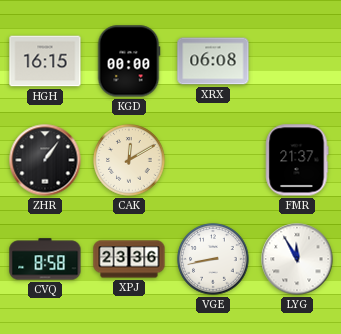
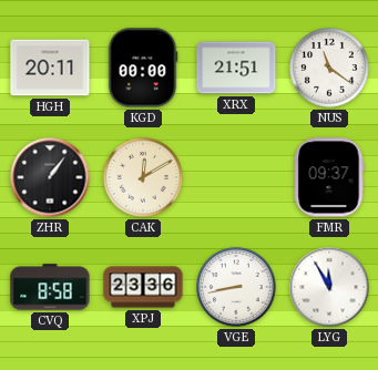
HGH: 16:15 -> 20:11
XRX: 06:08 -> 21:51
NUS: none -> 11:21
FMR: 21:37 -> 09:37
